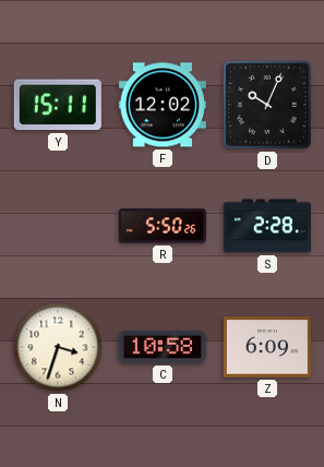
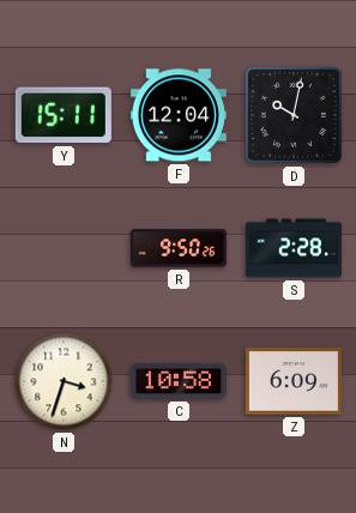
F: 12:02 -> 12:04
D: 10:04 -> 10:02
R: 5:50 -> 9:50
